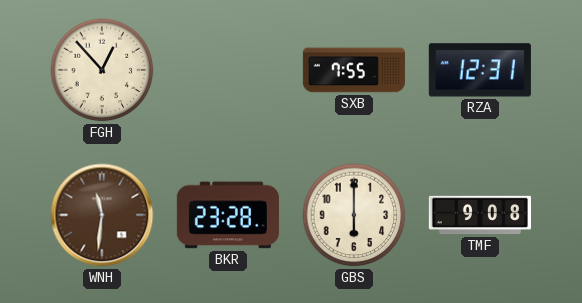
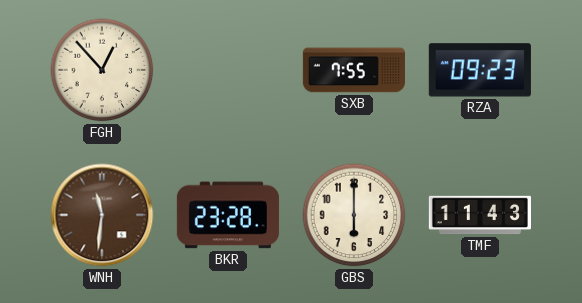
RZA: 12:31 -> 09:23
TMF: 9:08 -> 11:43
